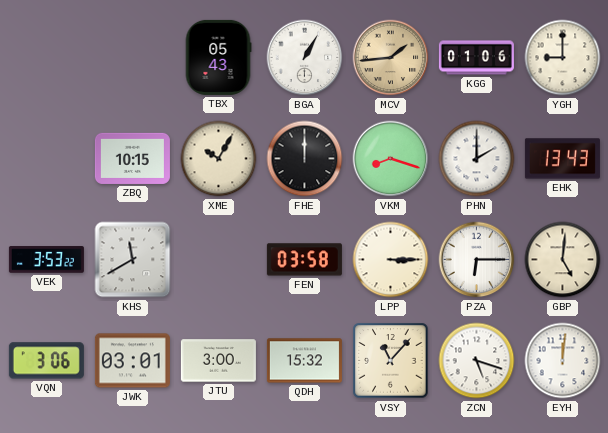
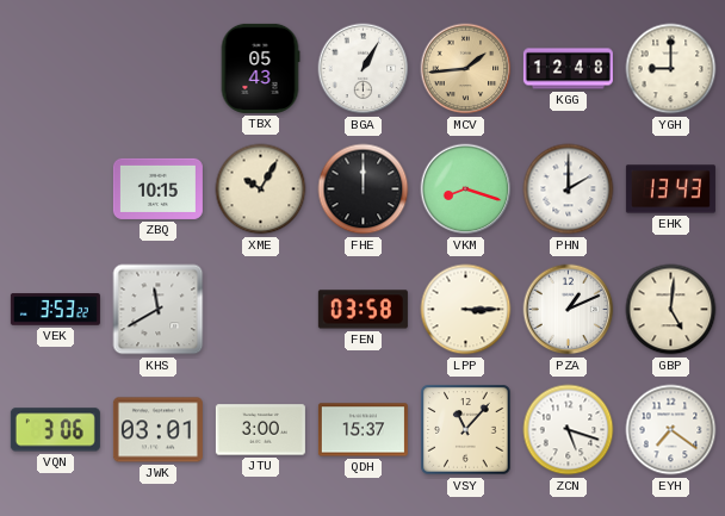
KGG: 01:06 -> 12:48
PZA: 6:15 -> 1:11
QDH: 15:32 -> 15:37
EYH: 12:01 -> 7:21
